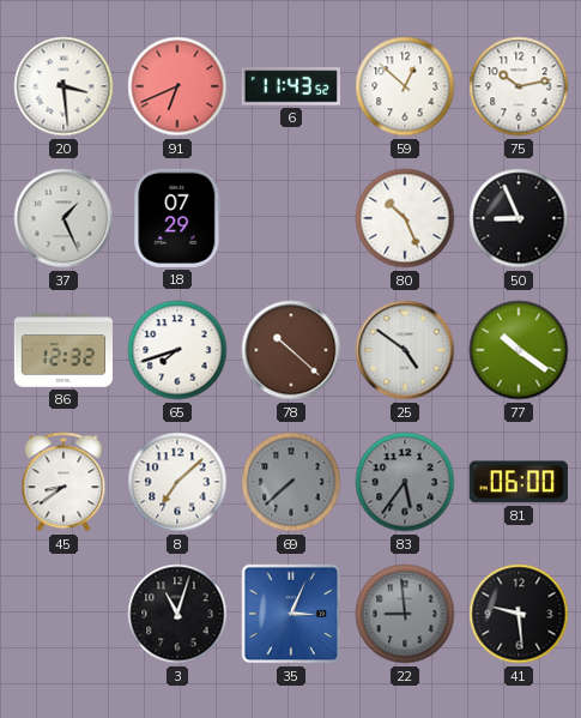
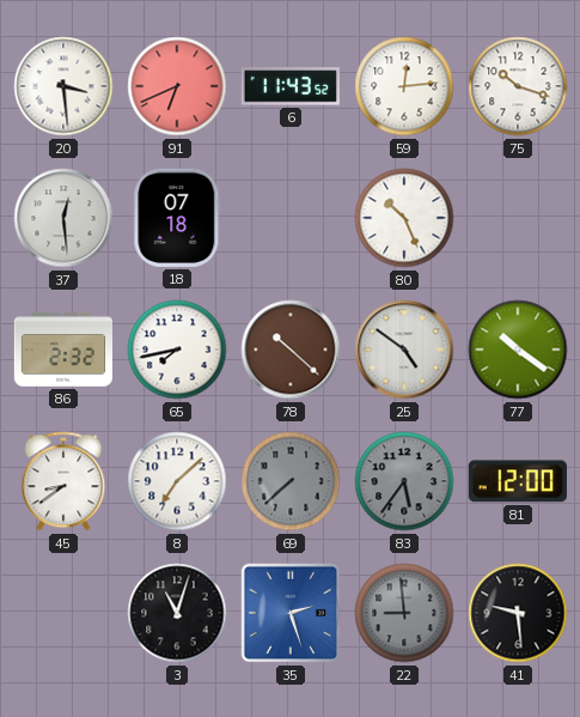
59: 12:52 -> 12:14
75: 10:13 -> 10:18
37: 1:26 -> 12:29
18: 07:29 -> 07:18
50: 8:56 -> none
86: 12:32 -> 2:32
65: 7:42 -> 7:43
81: 06:00 -> 12:00
35: 3:04 -> 2:27
